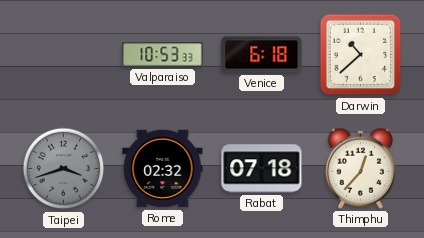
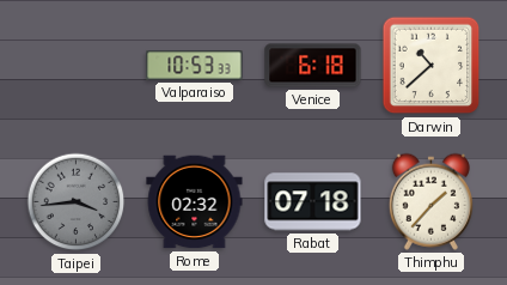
Taipei: 3:42 -> 3:44
Thimphu: 12:37 -> 1:37
